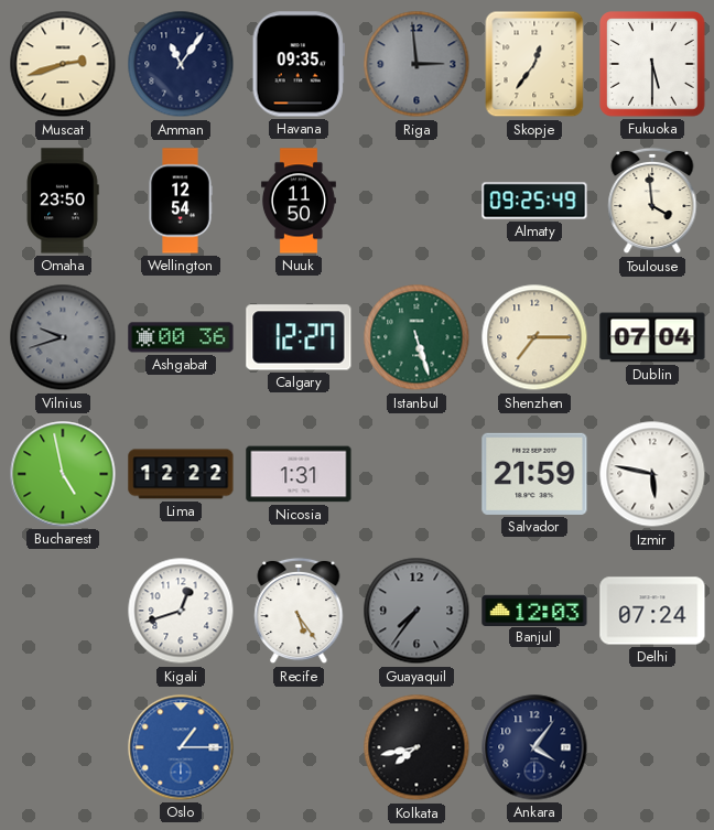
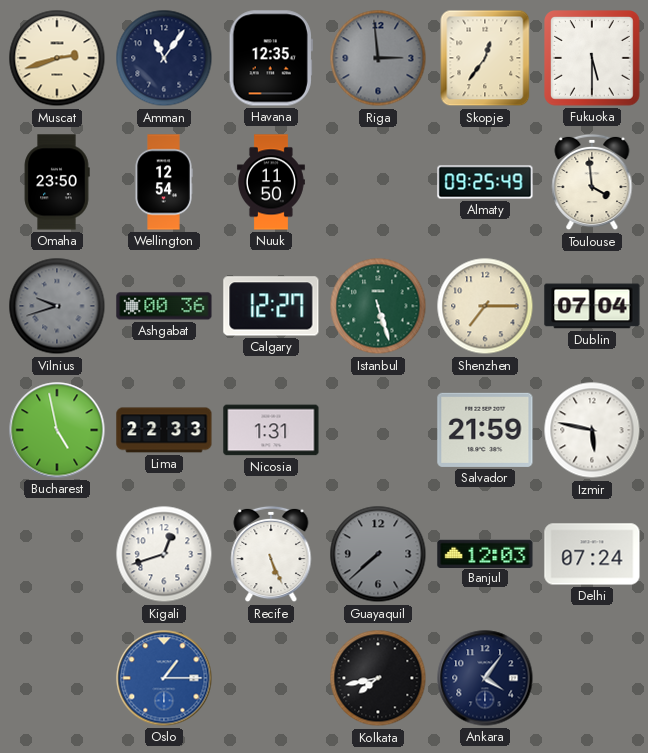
Havana: 09:35 -> 12:35
Lima: 12:22 -> 22:33
Recife: 5:24 -> 5:26
Guayaquil: 7:36 -> 7:38
